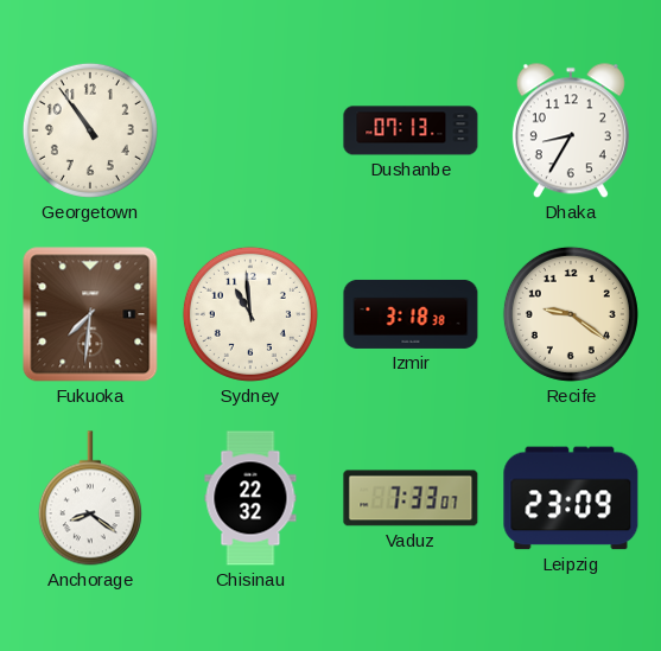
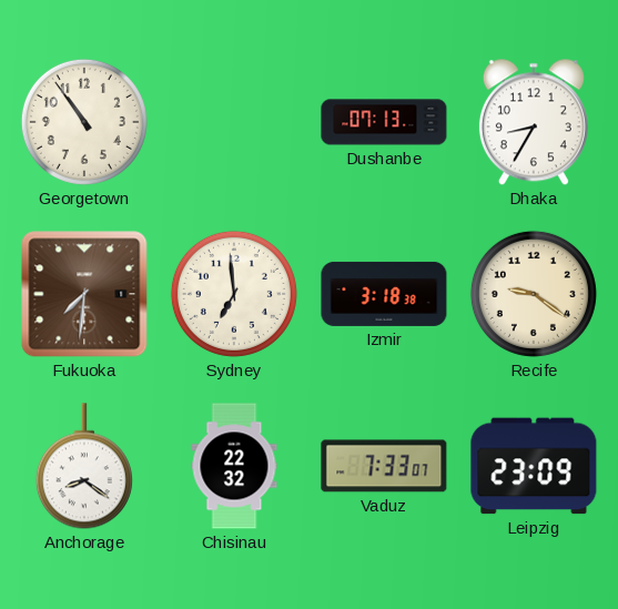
Sydney: 10:59 -> 6:59
